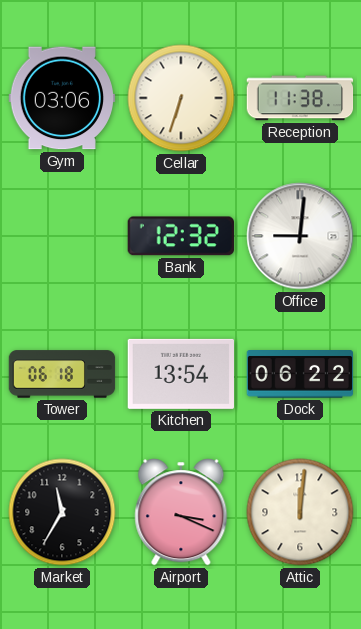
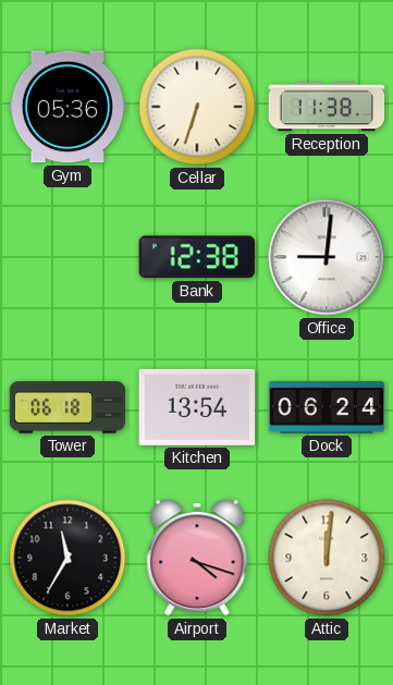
Gym: 03:06 -> 05:36
Bank: 12:32 -> 12:38
Dock: 06:22 -> 06:24
Airport: 3:19 -> 4:18
